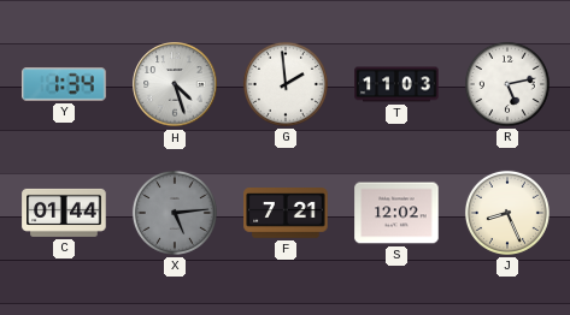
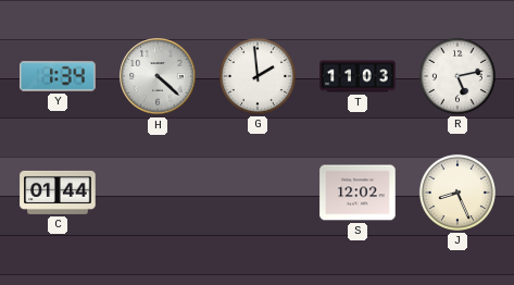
H: 4:27 -> 4:22
X: 5:14 -> none
F: 7:21 -> none
